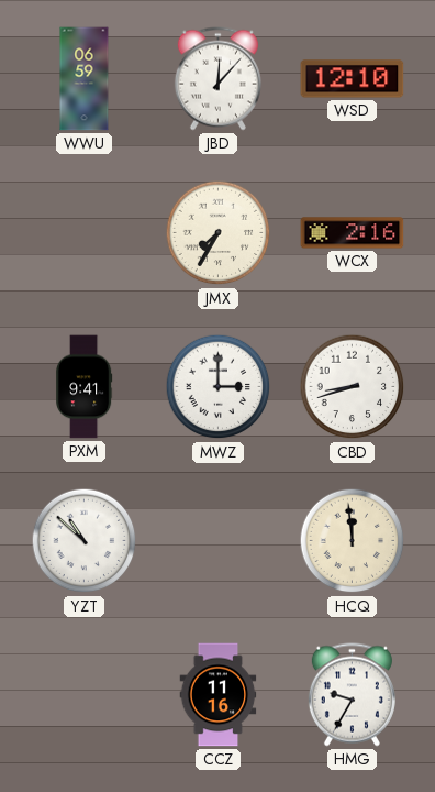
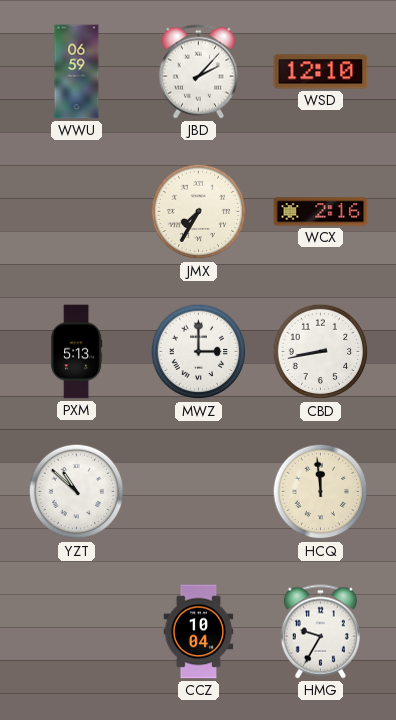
JBD: 12:07 -> 2:07
PXM: 9:41 -> 5:13
CBD: 8:42 -> 8:43
CCZ: 11:16 -> 10:04
